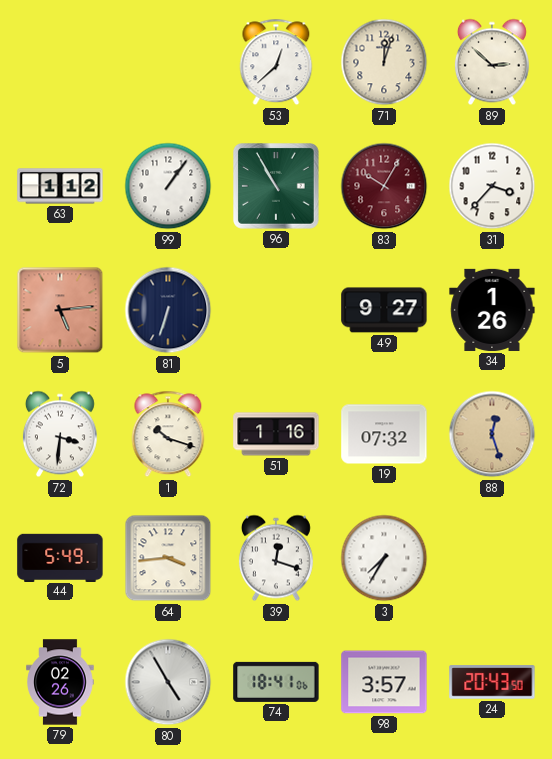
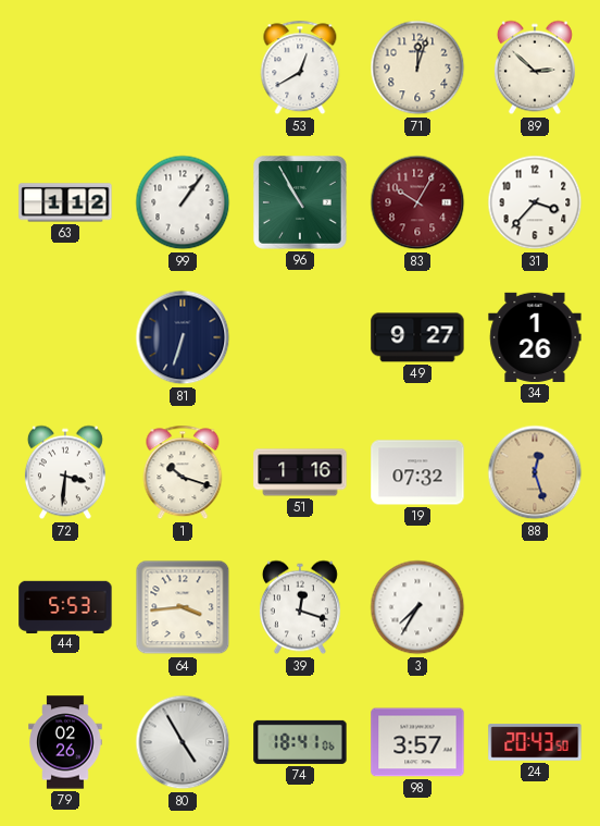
53: 12:38 -> 12:40
5: 5:14 -> none
44: 5:49 -> 5:53
